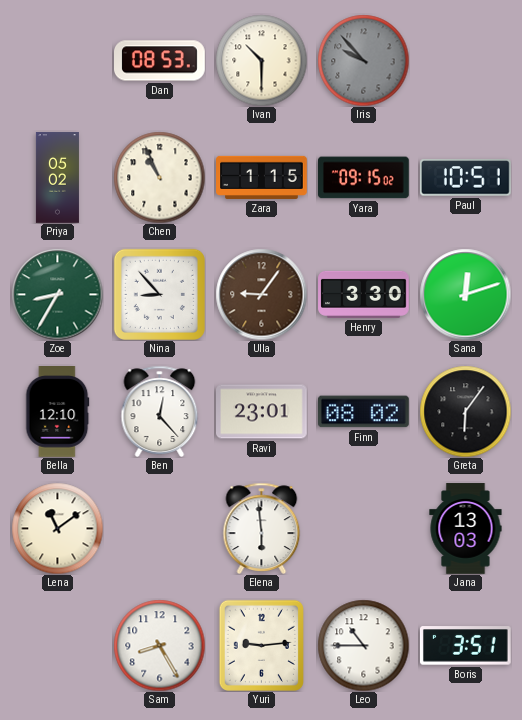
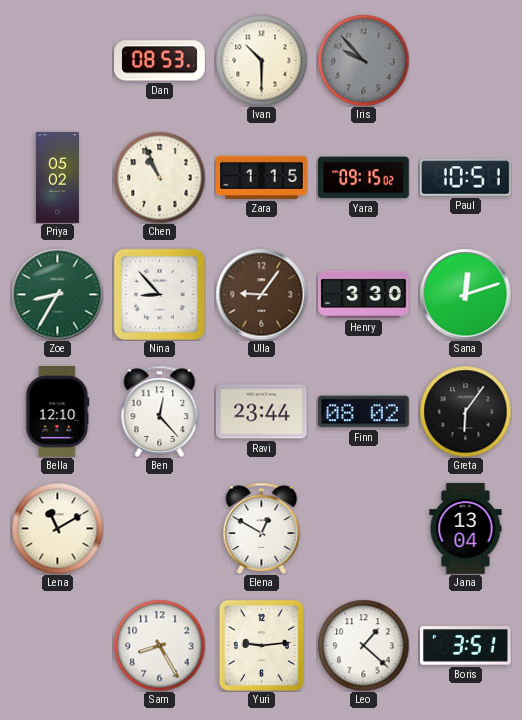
Ravi: 23:01 -> 23:44
Lena: 11:09 -> 11:10
Elena: 5:59 -> 12:50
Jana: 13:03 -> 13:04
Leo: 10:45 -> 1:22
